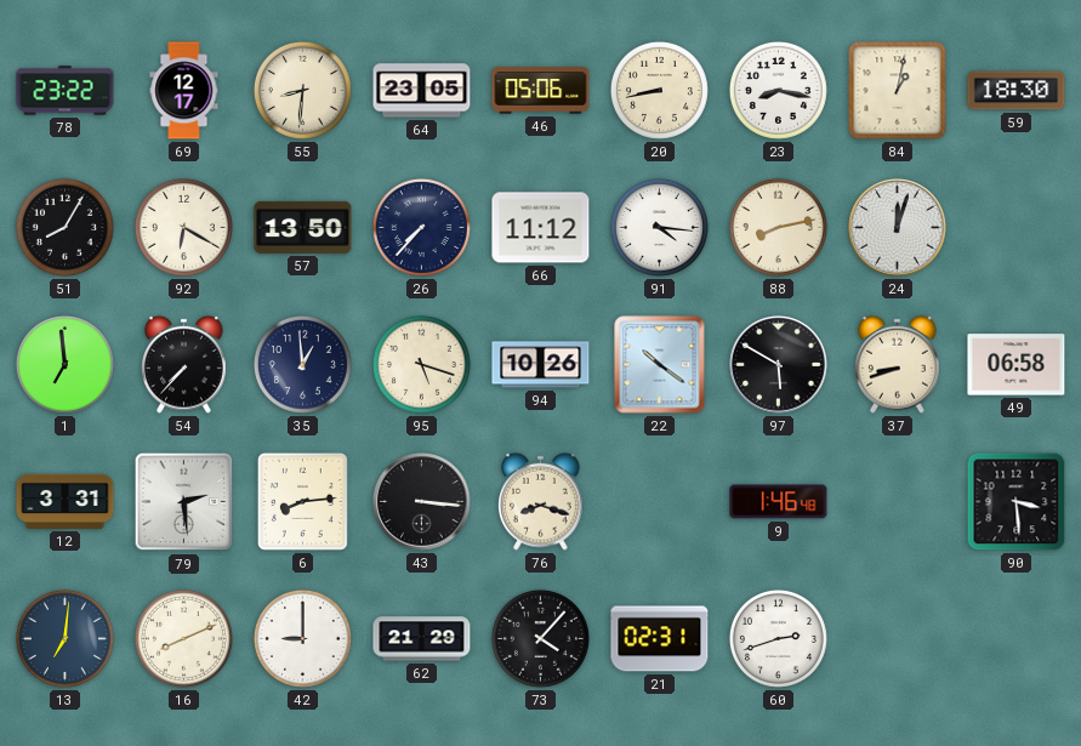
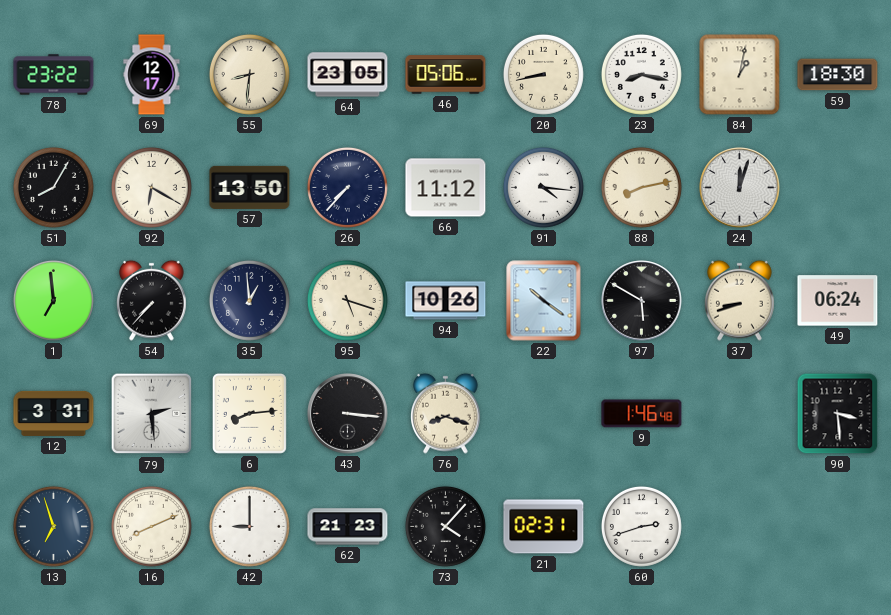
49: 06:58 -> 06:24
13: 7:01 -> 6:57
62: 21:29 -> 21:23
